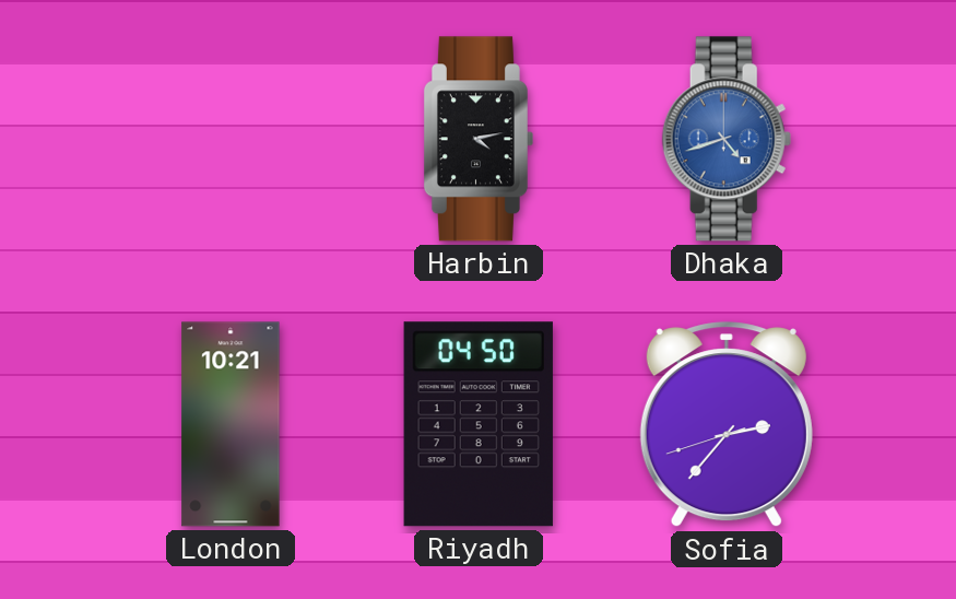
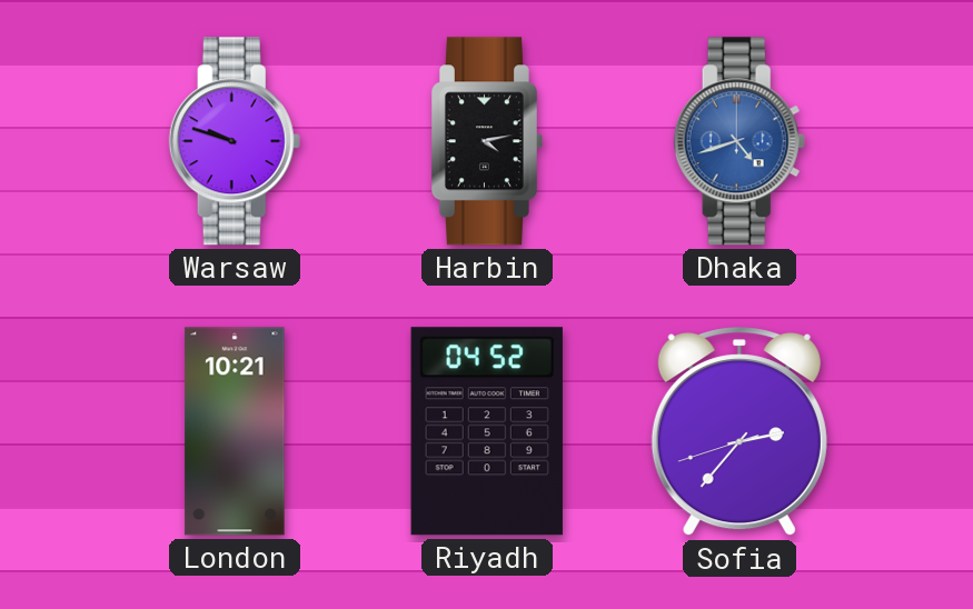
Warsaw: none -> 9:48
Riyadh: 04:50 -> 04:52
